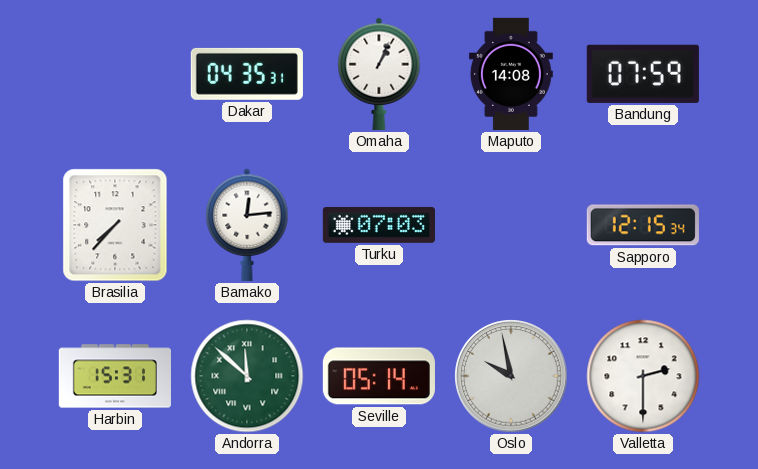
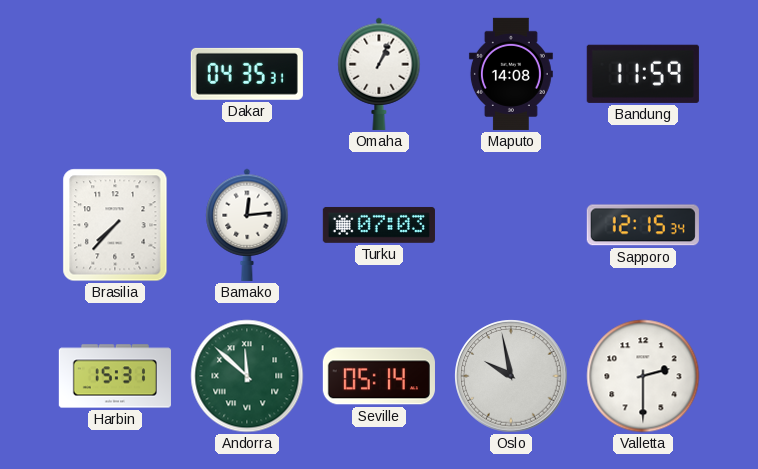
Bandung: 07:59 -> 11:59
